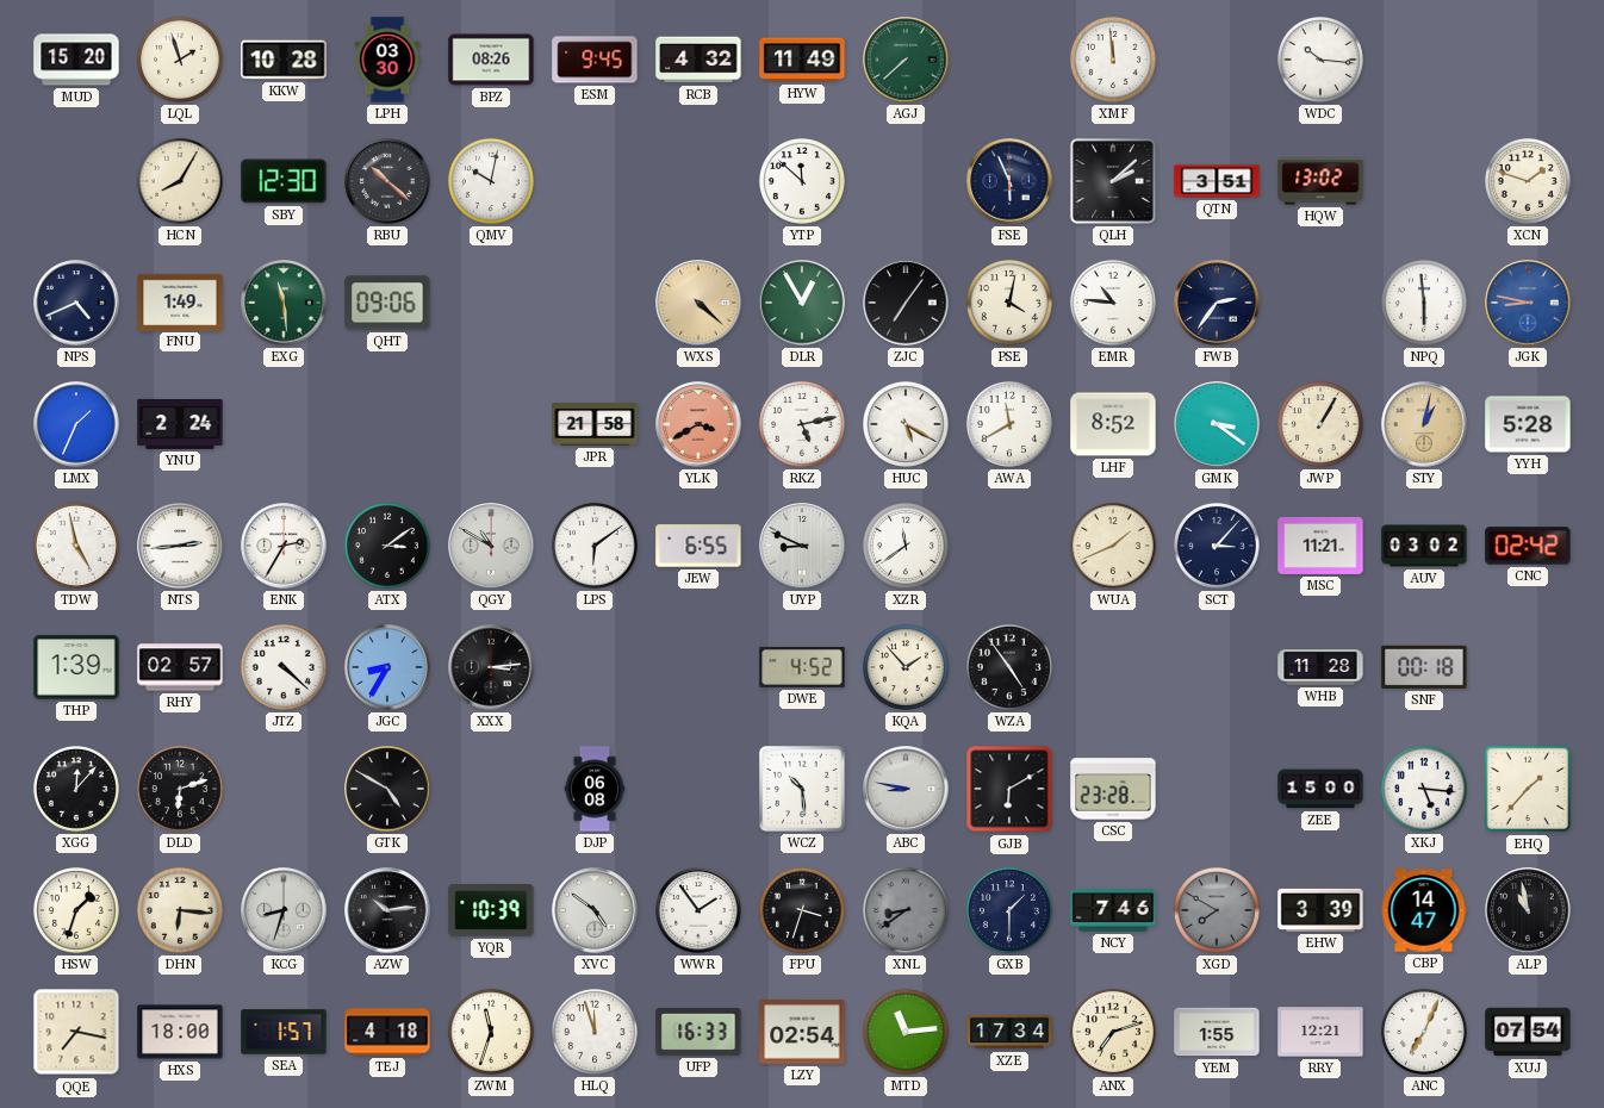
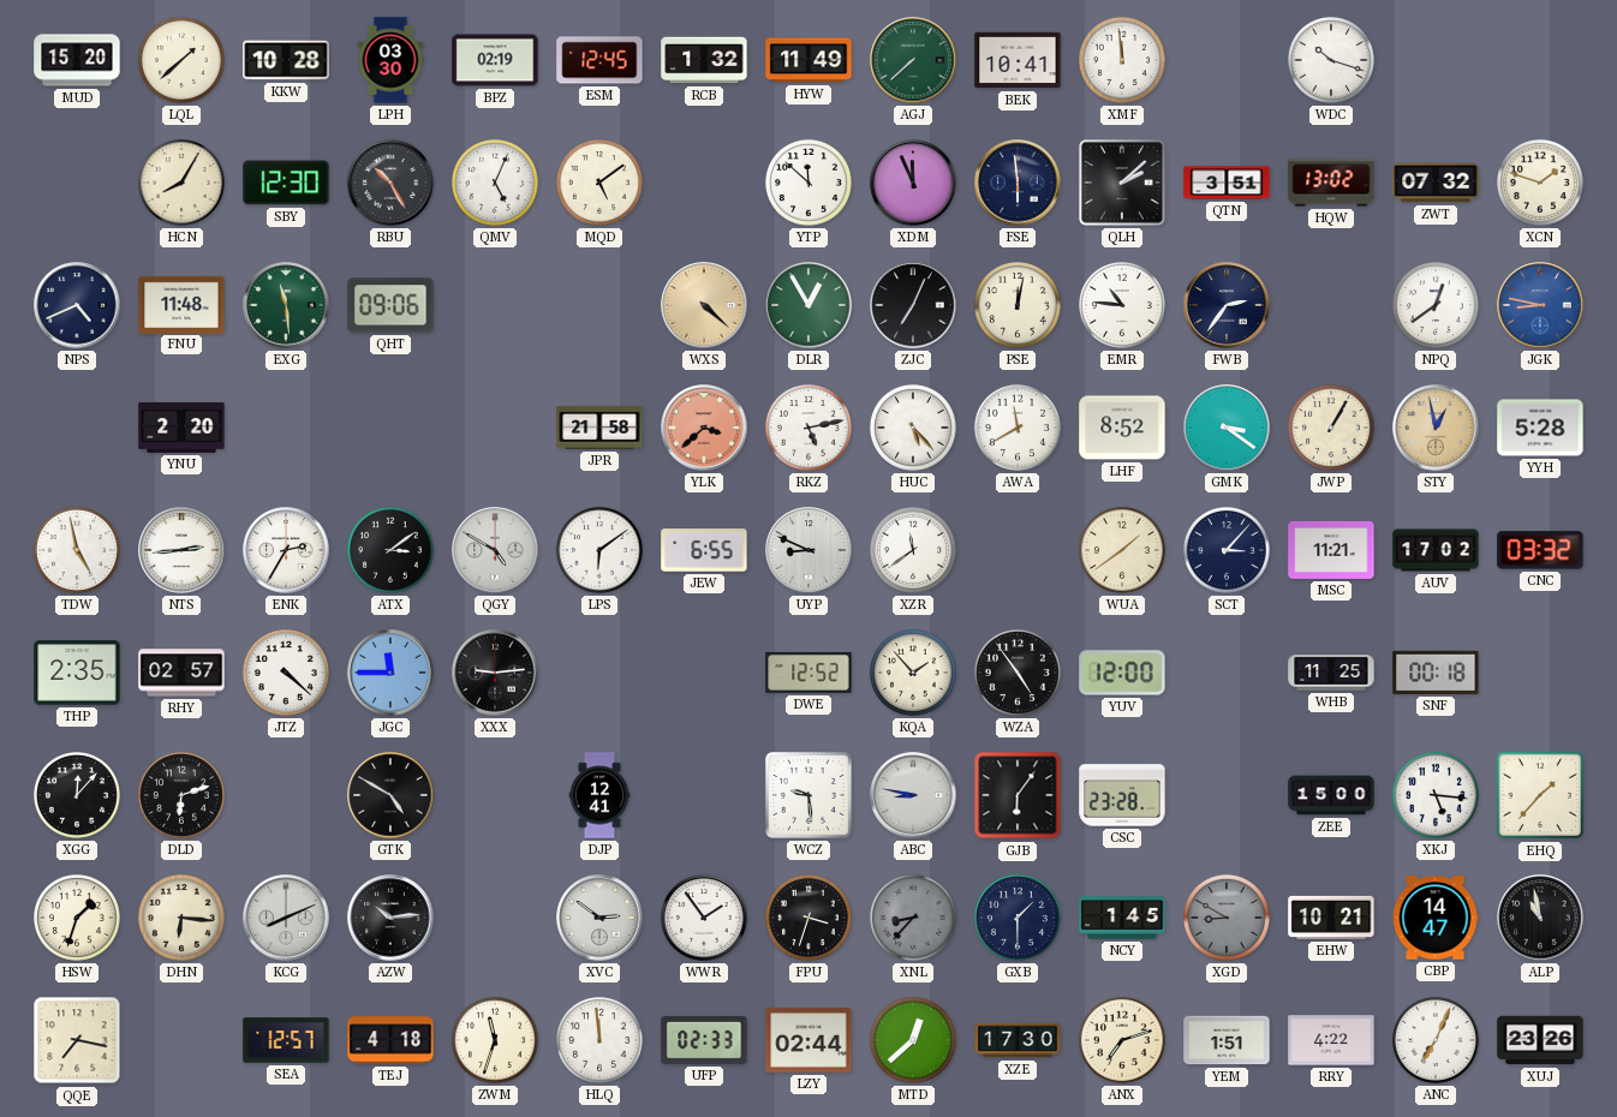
LQL: 1:57 -> 1:38
BPZ: 08:26 -> 02:19
ESM: 9:45 -> 12:45
RCB: 4:32 -> 1:32
BEK: none -> 10:41
WDC: 10:16 -> 10:18
RBU: 10:22 -> 10:25
QMV: 10:02 -> 5:04
MQD: none -> 5:09
XDM: none -> 11:56
FSE: 5:56 -> 5:59
ZWT: none -> 07:32
FNU: 1:49 -> 11:48
ZJC: 7:06 -> 7:04
PSE: 4:02 -> 12:02
NPQ: 5:59 -> 12:39
LMX: 1:34 -> none
YNU: 2:24 -> 2:20
YLK: 3:40 -> 3:38
HUC: 5:20 -> 5:23
STY: 1:02 -> 12:58
QGY: 10:50 -> 4:50
WUA: 1:41 -> 1:39
AUV: 03:02 -> 17:02
CNC: 02:42 -> 03:32
THP: 1:39 -> 2:35
JGC: 8:35 -> 11:45
XXX: 3:14 -> 9:14
DWE: 4:52 -> 12:52
YUV: none -> 12:00
WHB: 11:28 -> 11:25
DJP: 06:08 -> 12:41
WCZ: 10:29 -> 9:29
GJB: 6:10 -> 6:06
KCG: 8:33 -> 8:11
YQR: 10:39 -> none
XVC: 4:51 -> 2:51
XNL: 8:39 -> 8:37
NCY: 7:46 -> 1:45
XGD: 7:50 -> 8:50
EHW: 3:39 -> 10:21
HXS: 18:00 -> none
SEA: 1:57 -> 12:57
HLQ: 11:57 -> 11:59
UFP: 16:33 -> 02:33
LZY: 02:54 -> 02:44
MTD: 11:14 -> 12:38
XZE: 17:34 -> 17:30
YEM: 1:55 -> 1:51
RRY: 12:21 -> 4:22
XUJ: 07:54 -> 23:26
